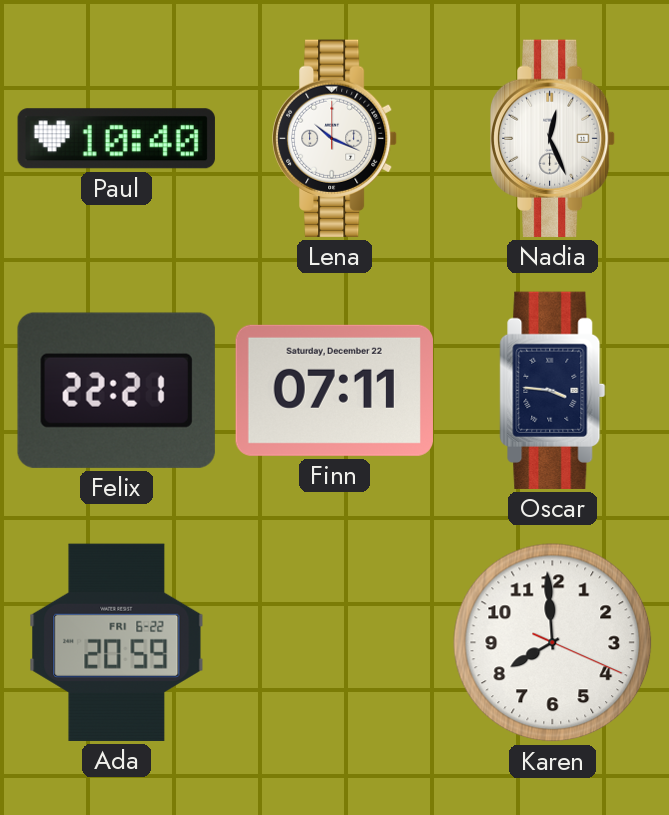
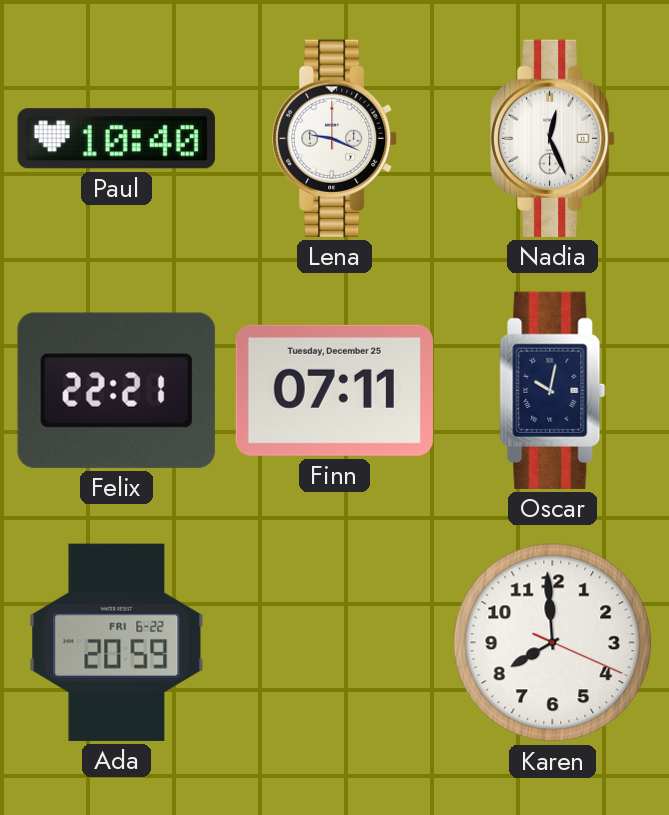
Lena: 10:19 -> 9:19
Finn date: Saturday, December 22 -> Tuesday, December 25
Oscar: 3:46 -> 10:02
